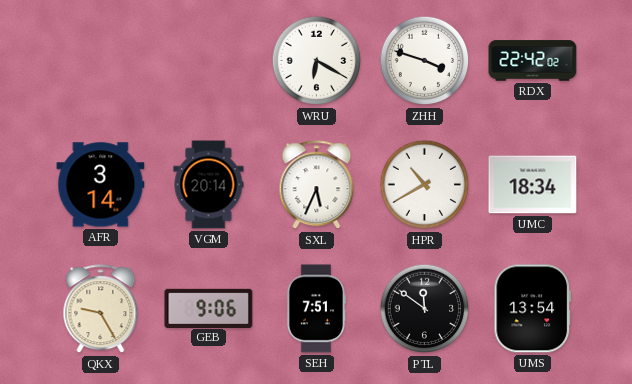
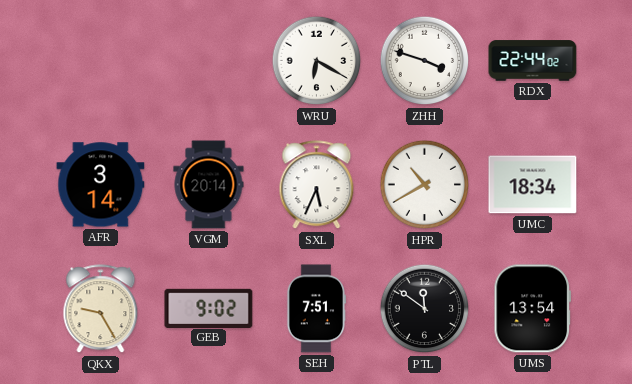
RDX: 22:42 -> 22:44
GEB: 9:06 -> 9:02
